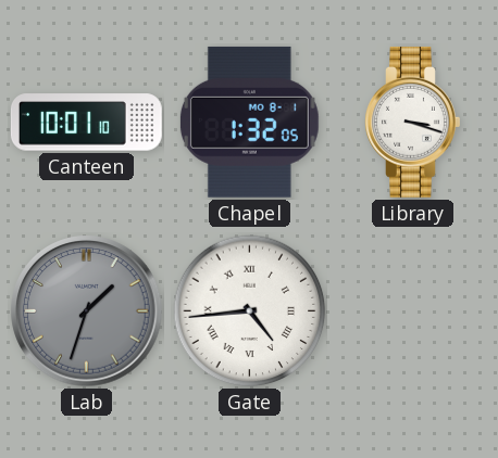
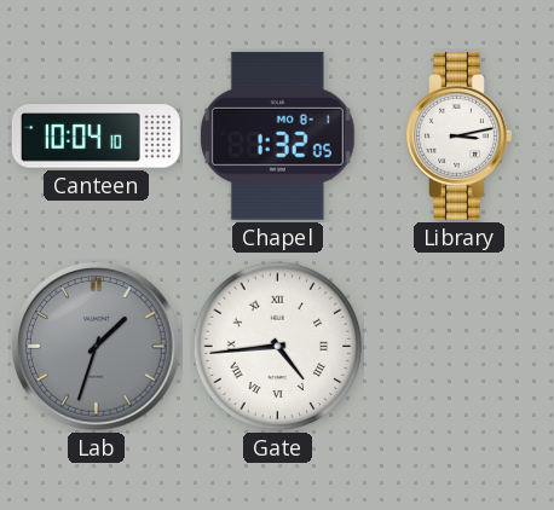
Canteen: 10:01 -> 10:04
Library: 3:18 -> 3:13
